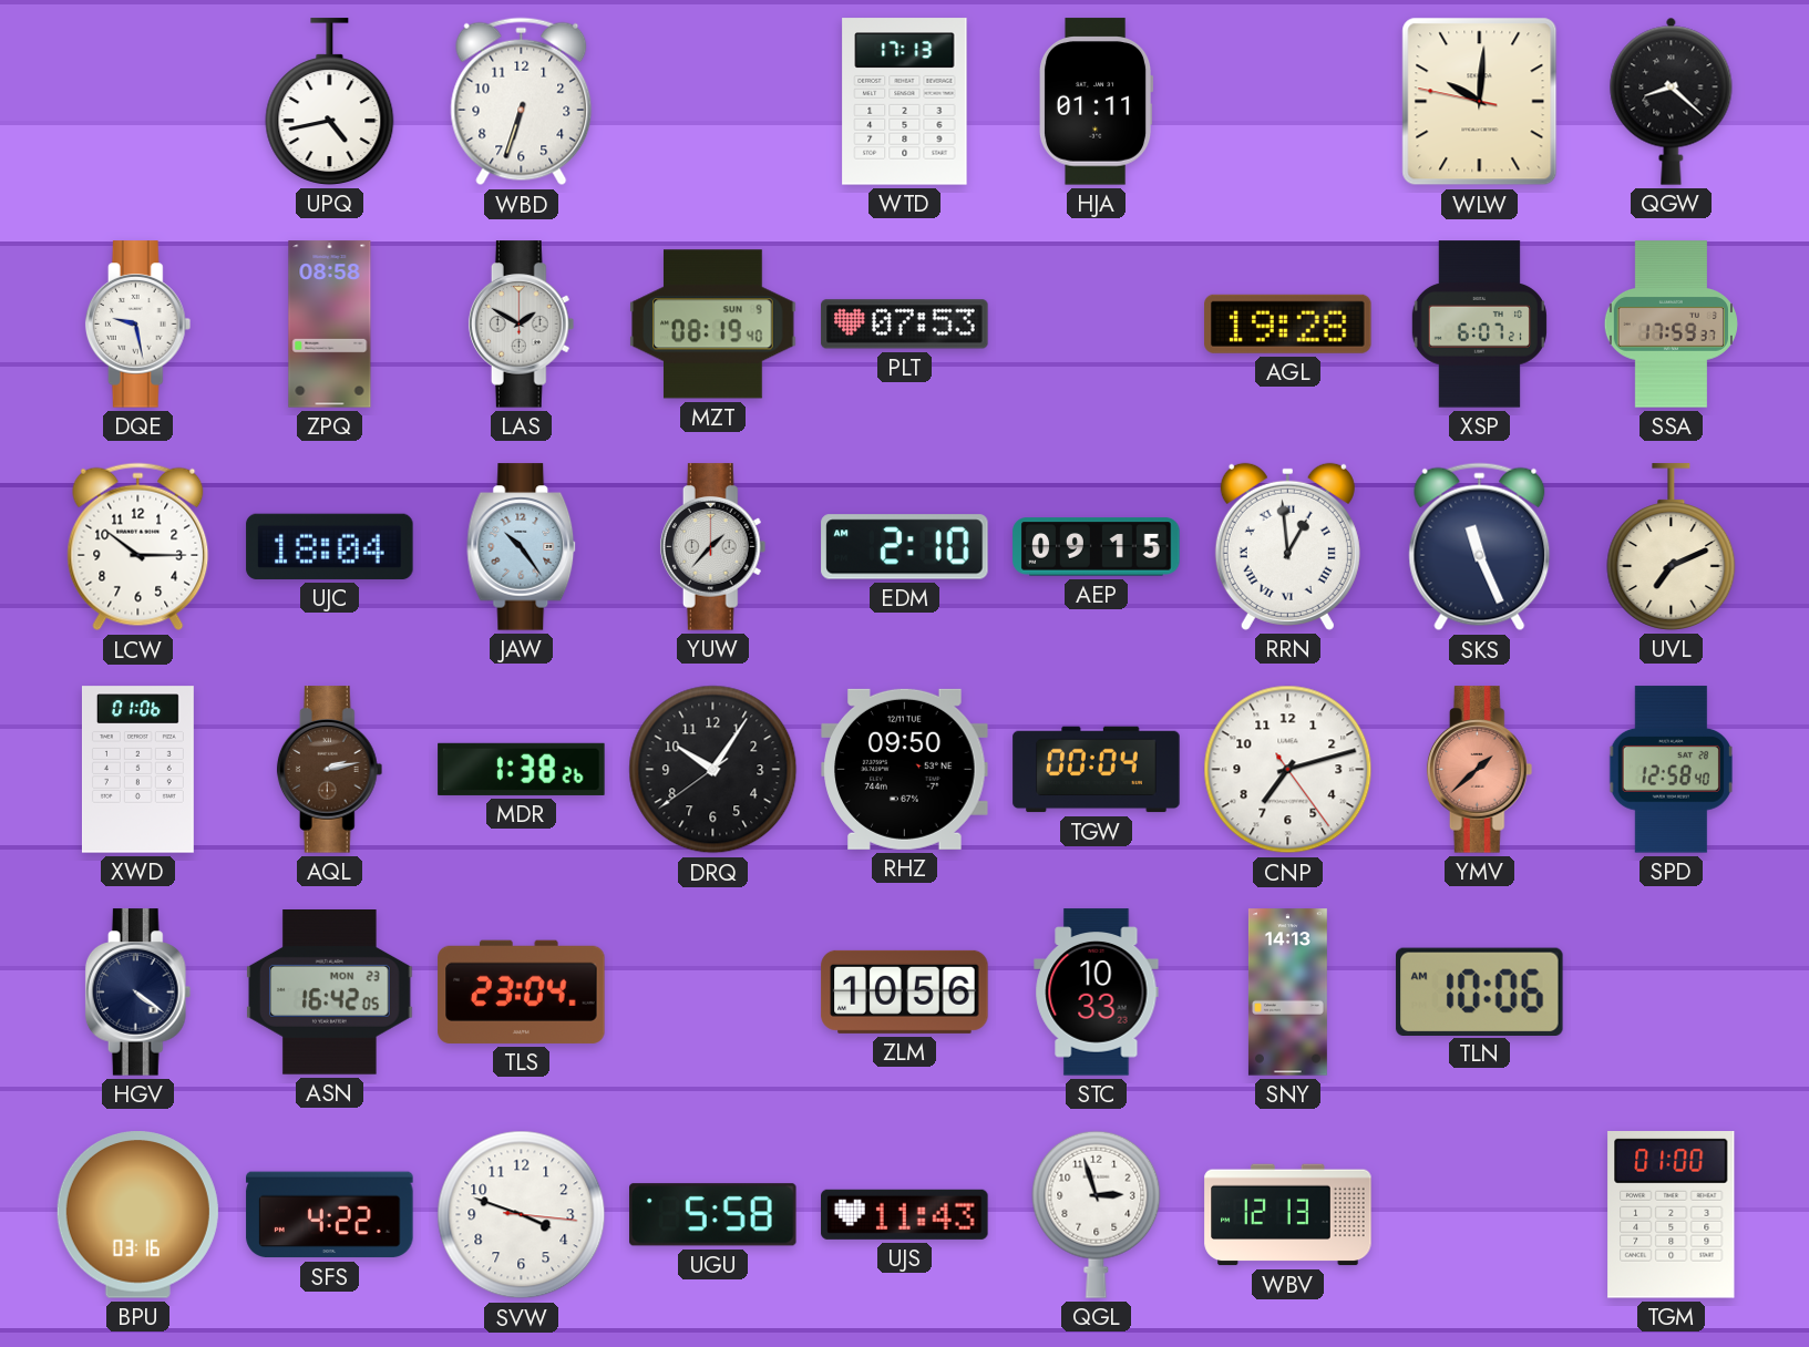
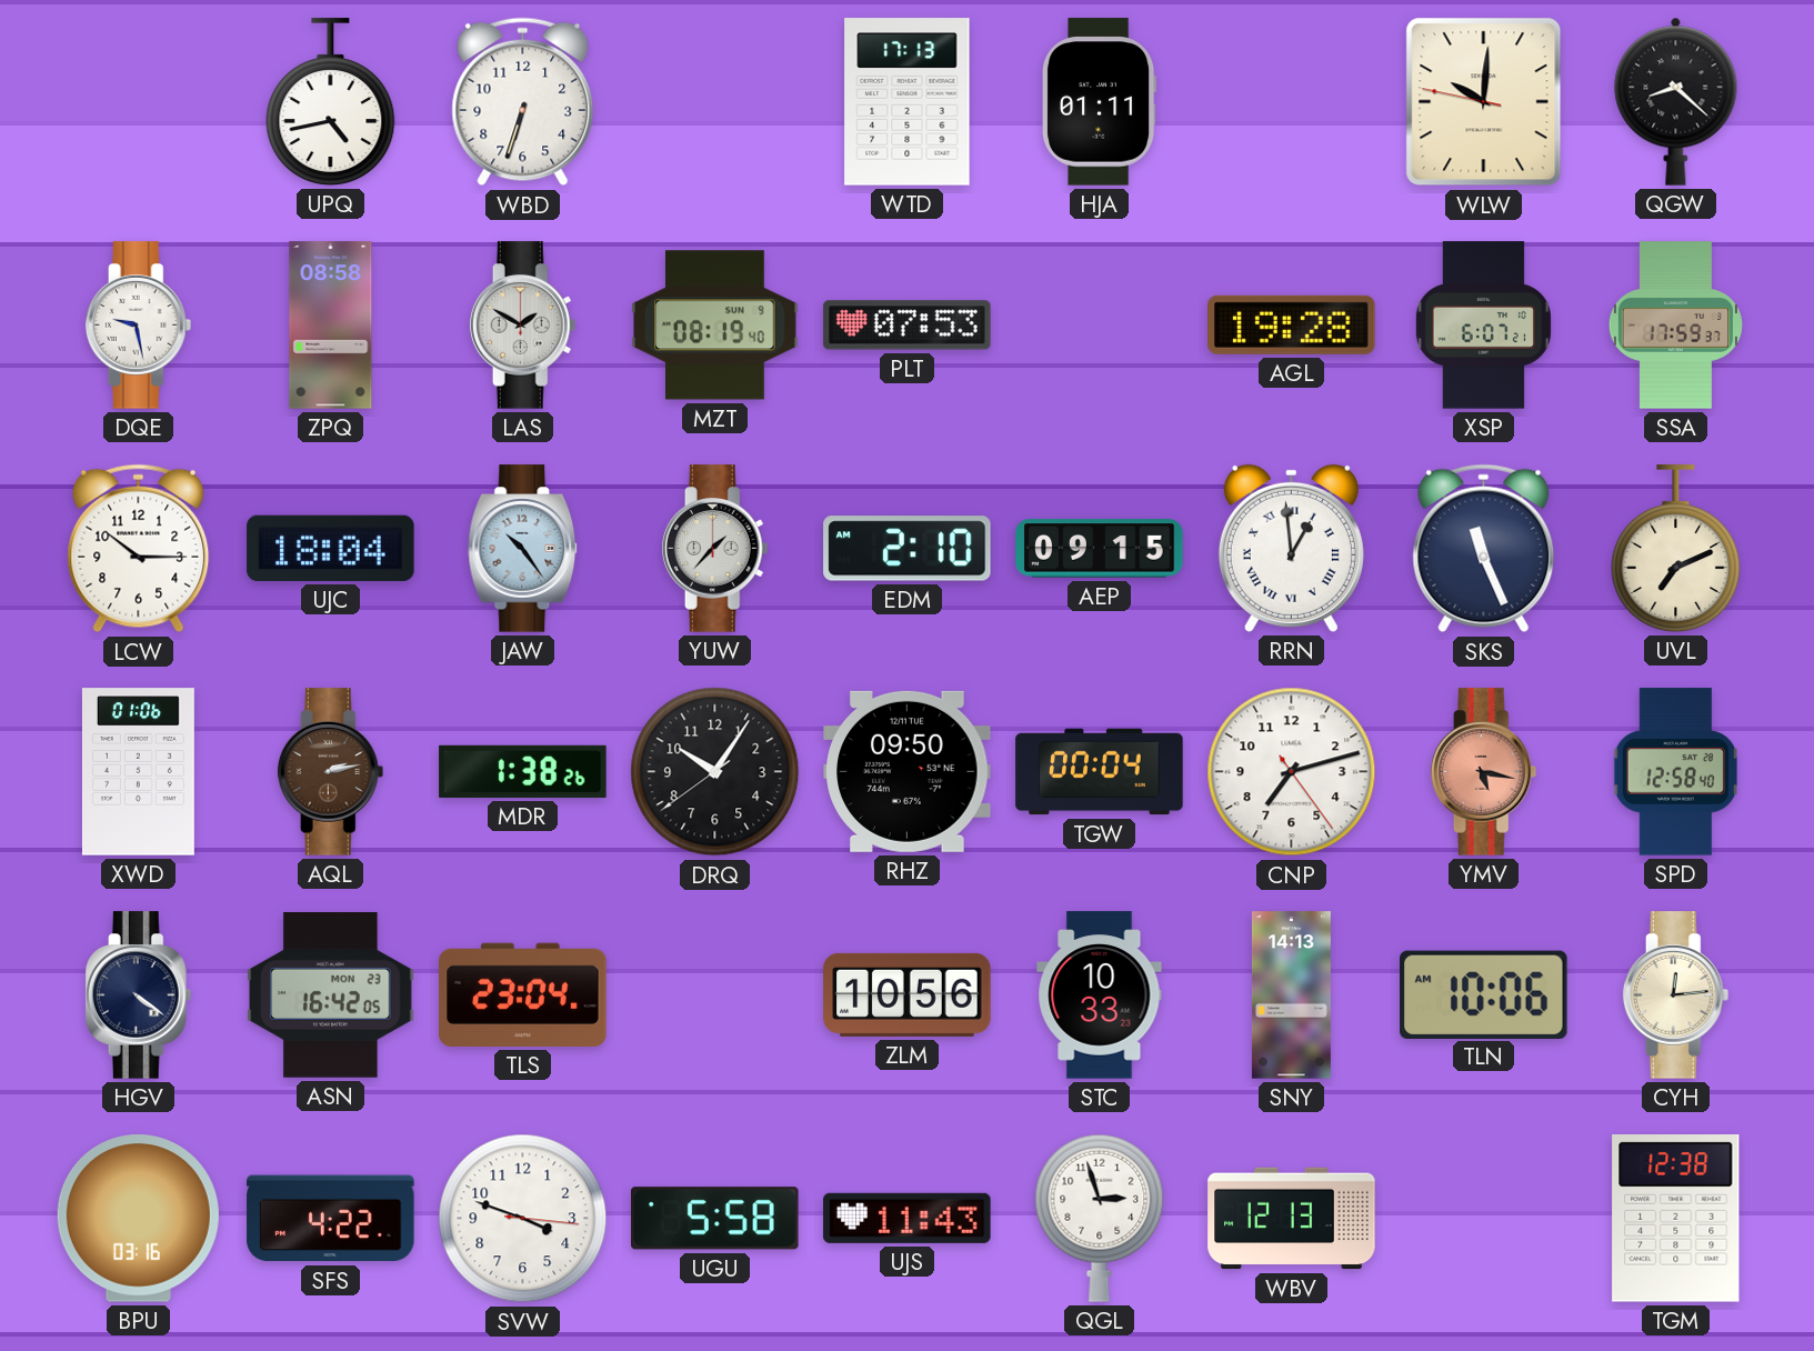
YMV: 1:38 -> 5:17
CYH: none -> 12:14
TGM: 01:00 -> 12:38
